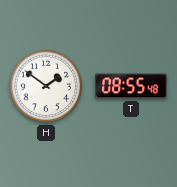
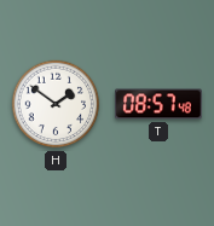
T: 08:55 -> 08:57
